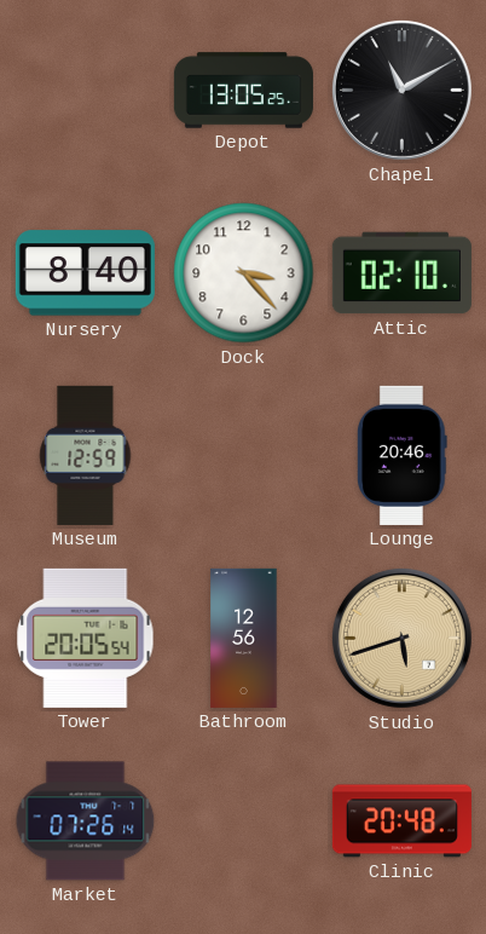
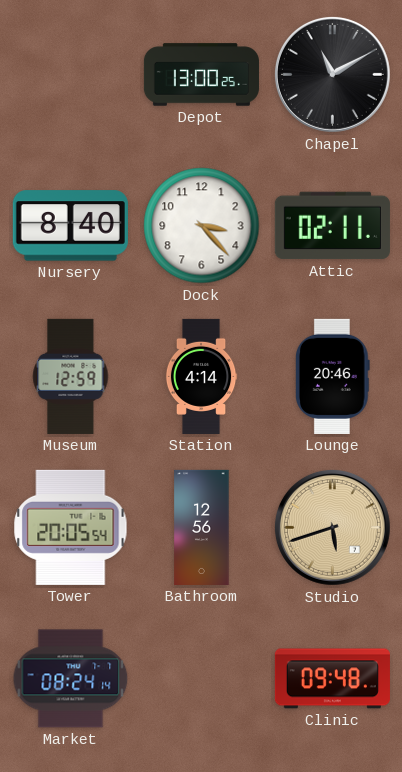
Depot: 13:05 -> 13:00
Attic: 02:10 -> 02:11
Station: none -> 4:14
Market: 07:26 -> 08:24
Clinic: 20:48 -> 09:48
